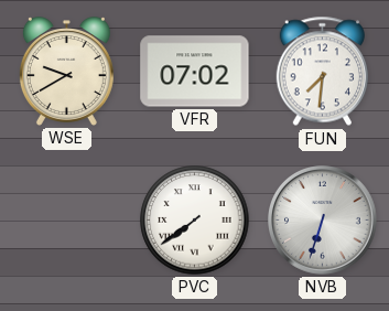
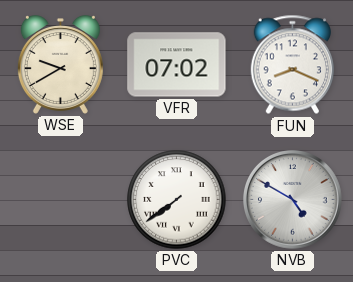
FUN: 7:31 -> 8:19
NVB: 6:33 -> 4:50
